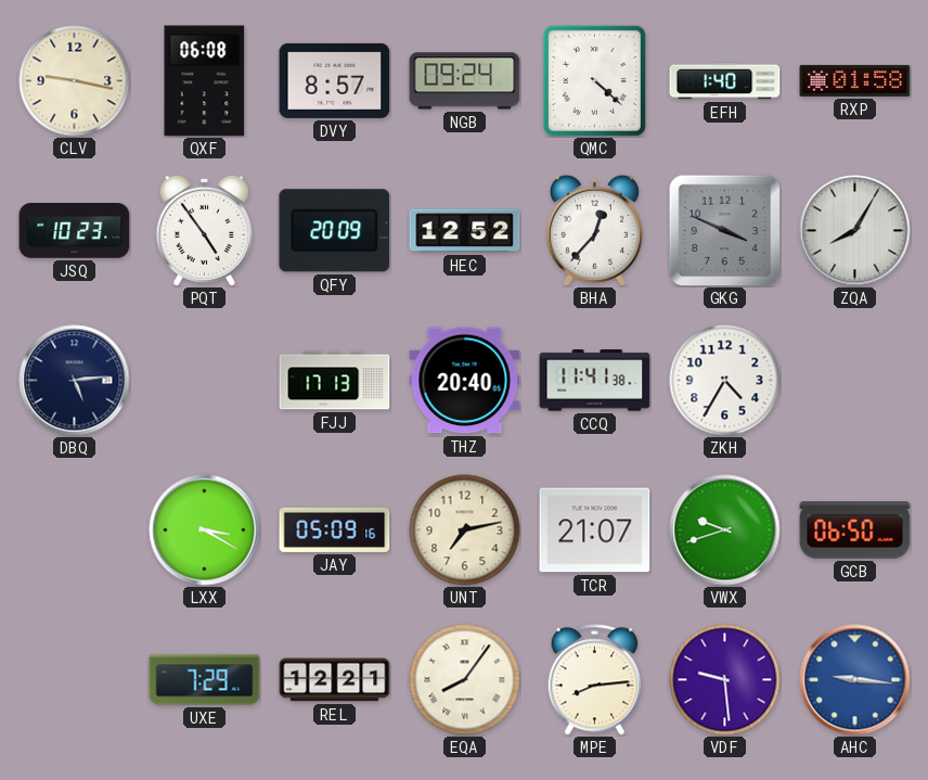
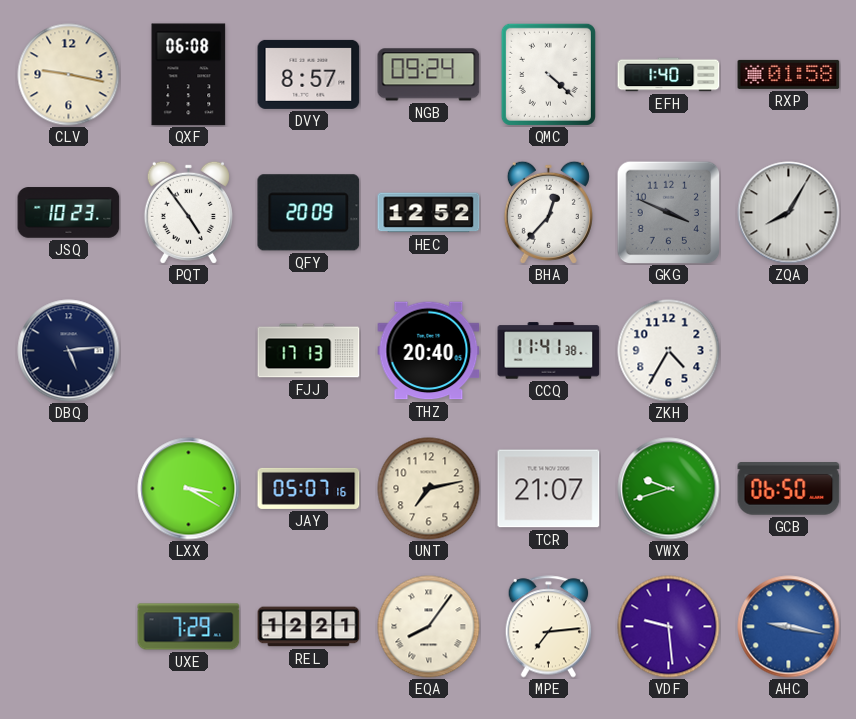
JAY: 05:09 -> 05:07
MPE: 8:14 -> 7:14
AHC: 9:16 -> 9:17
